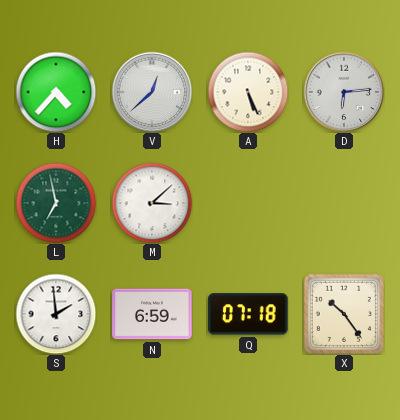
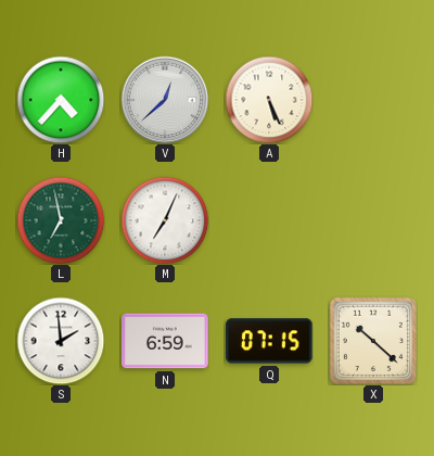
D: 6:14 -> none
M: 3:08 -> 7:04
Q: 07:18 -> 07:15
X: 10:24 -> 10:22
